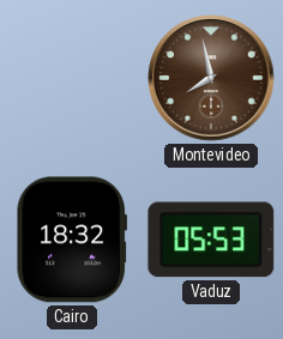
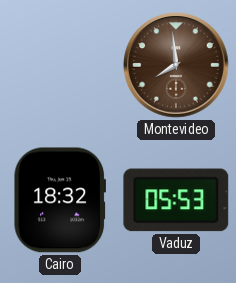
Montevideo: 7:58 -> 7:59
